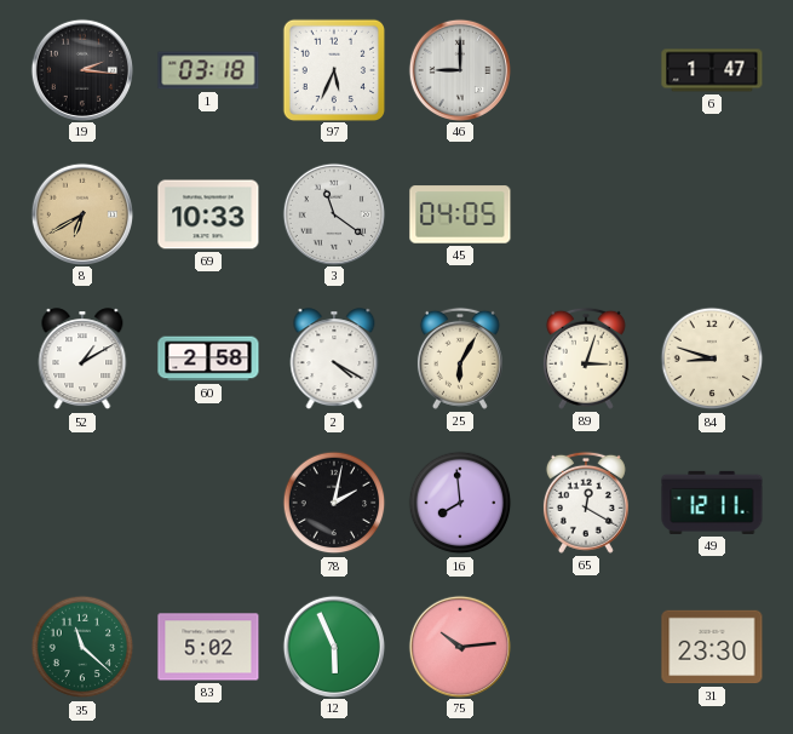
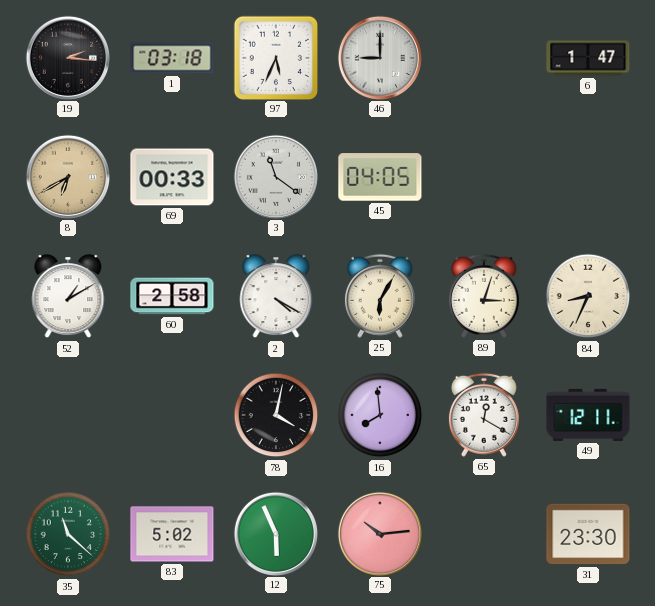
69: 10:33 -> 00:33
84: 8:48 -> 8:34
78: 2:02 -> 4:02
